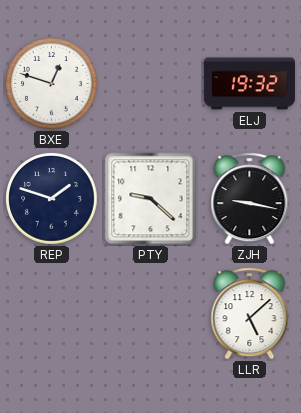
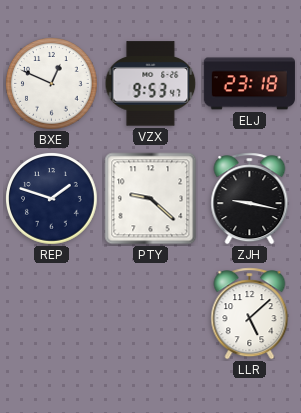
BXE: 12:48 -> 12:49
VZX: none -> 9:53
ELJ: 19:32 -> 23:18
